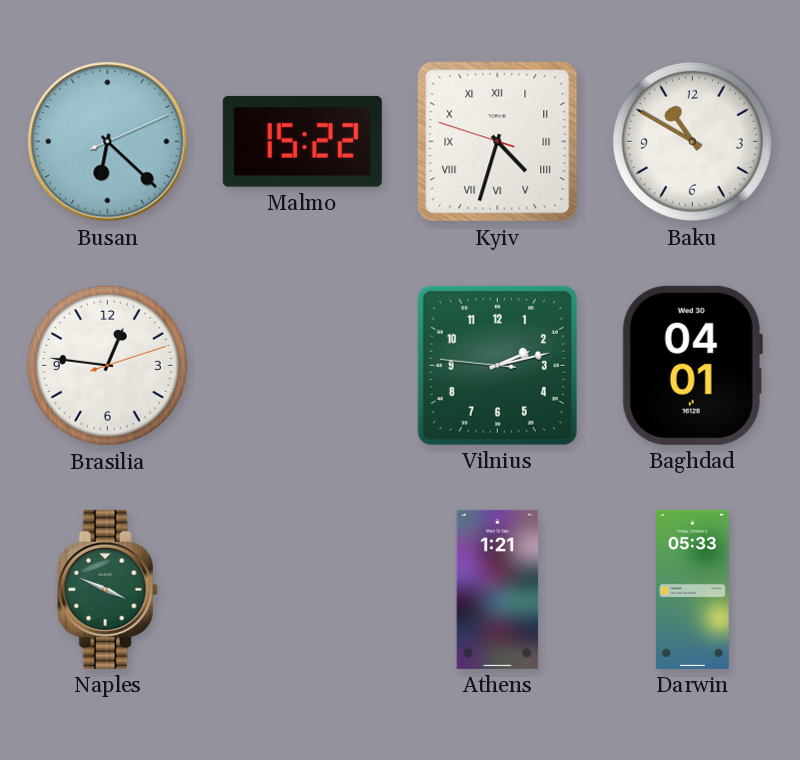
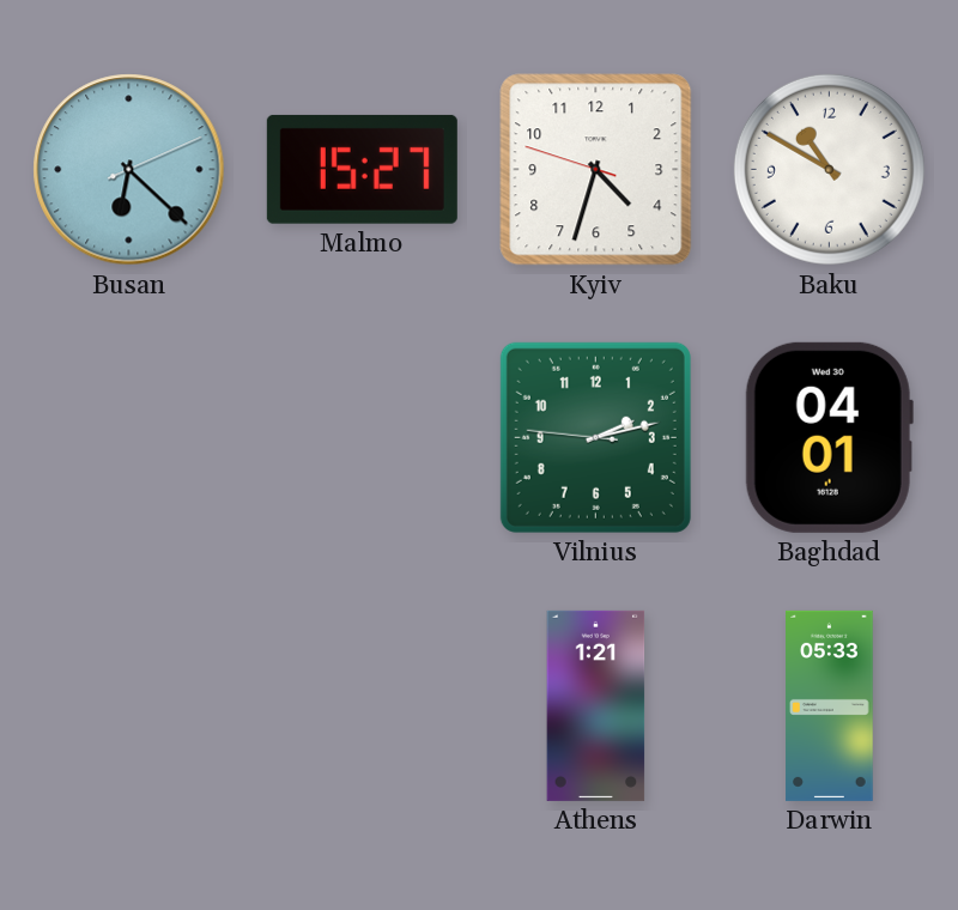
Malmo: 15:22 -> 15:27
Kyiv numerals: Roman -> Arabic
Brasilia: 12:46 -> none
Naples: 3:49 -> none
